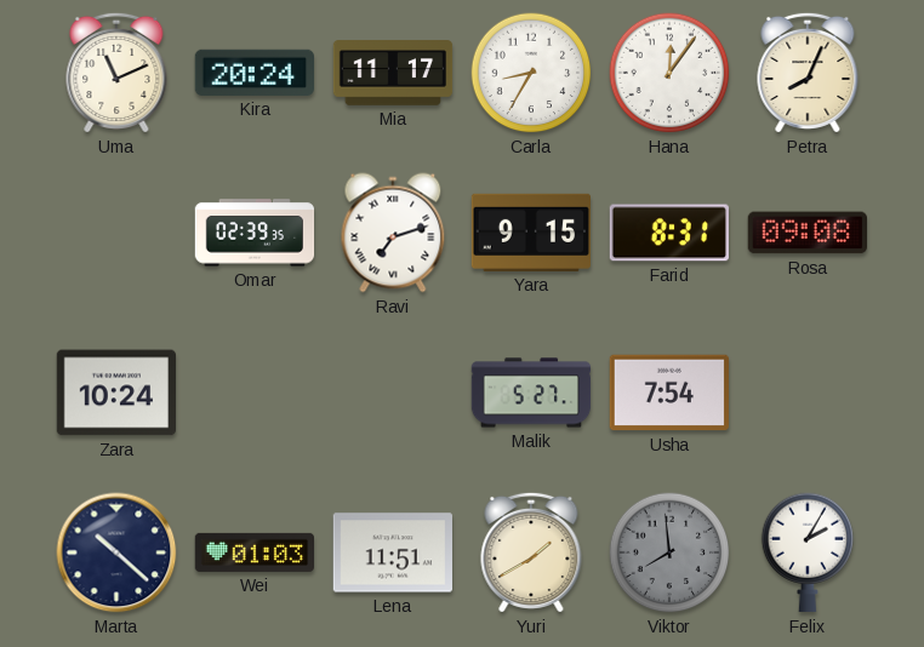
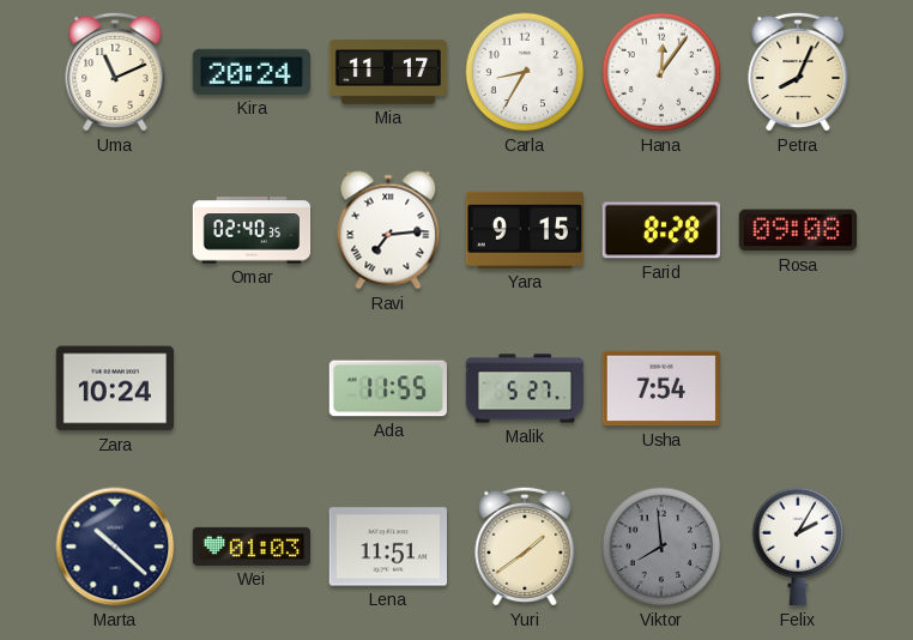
Omar: 02:39 -> 02:40
Ravi: 7:12 -> 7:14
Farid: 8:31 -> 8:28
Ada: none -> 11:55
Yuri: 1:40 -> 1:39
